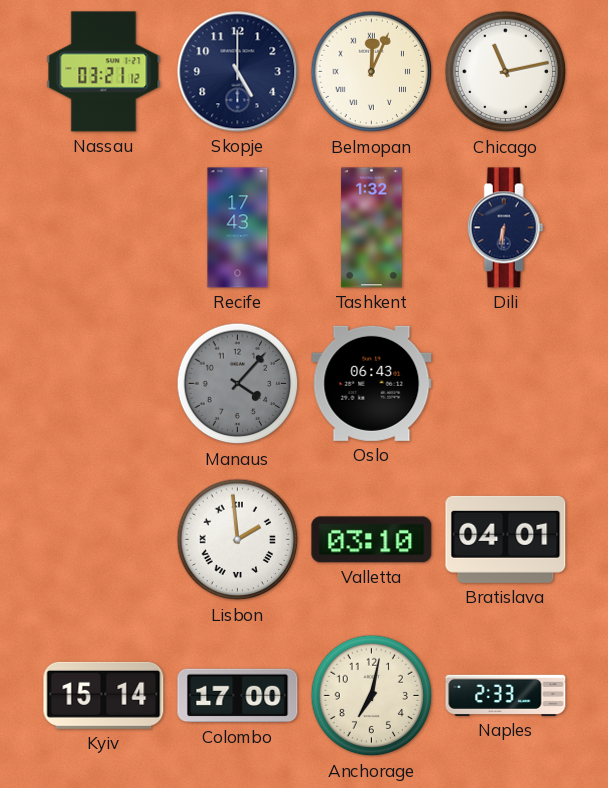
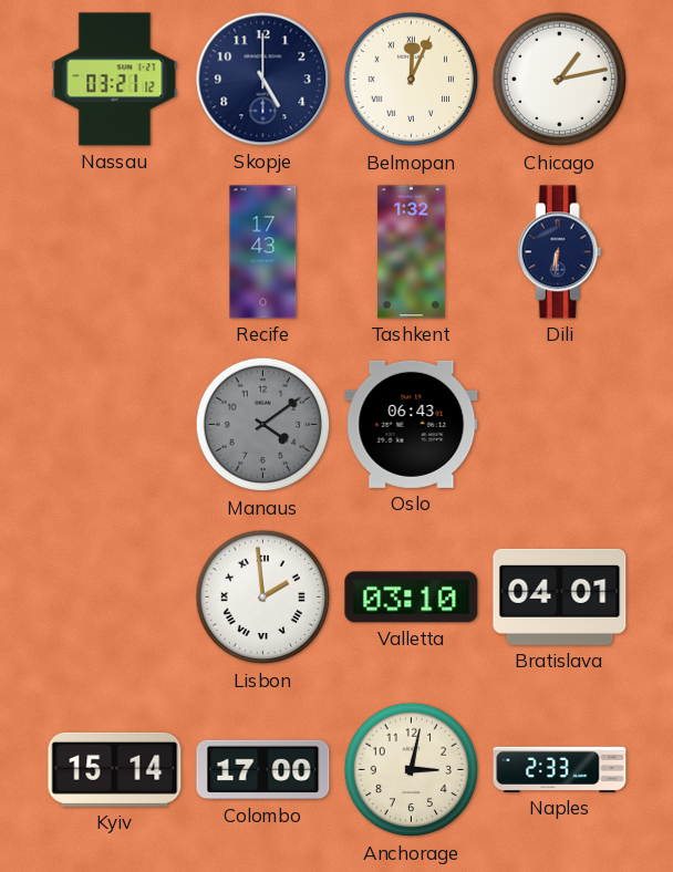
Chicago: 11:13 -> 1:13
Manaus: 4:07 -> 4:09
Anchorage: 7:02 -> 3:02
